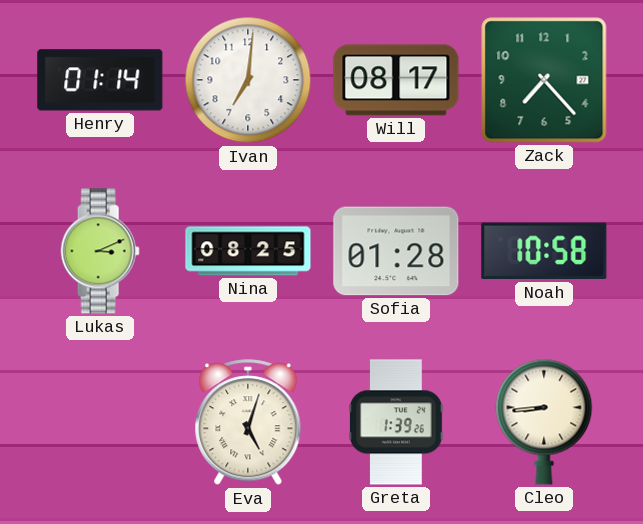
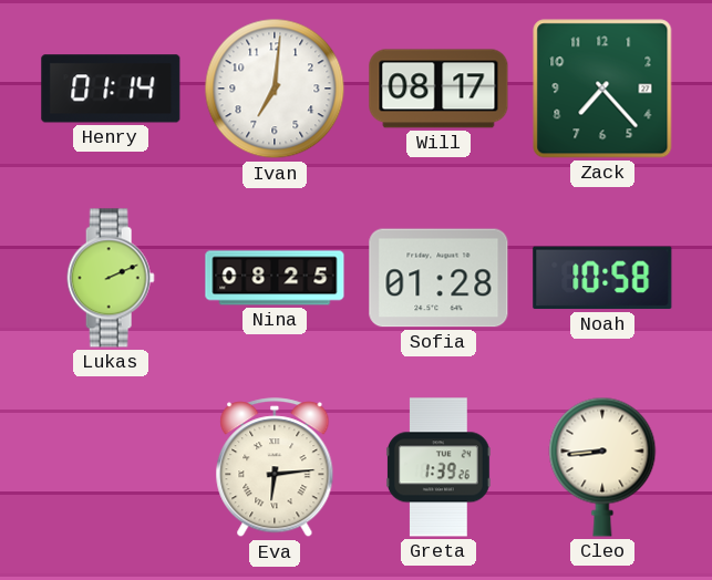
Lukas: 3:11 -> 2:11
Eva: 5:03 -> 6:14
